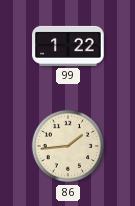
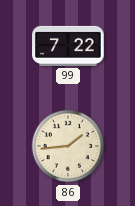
99: 1:22 -> 7:22
